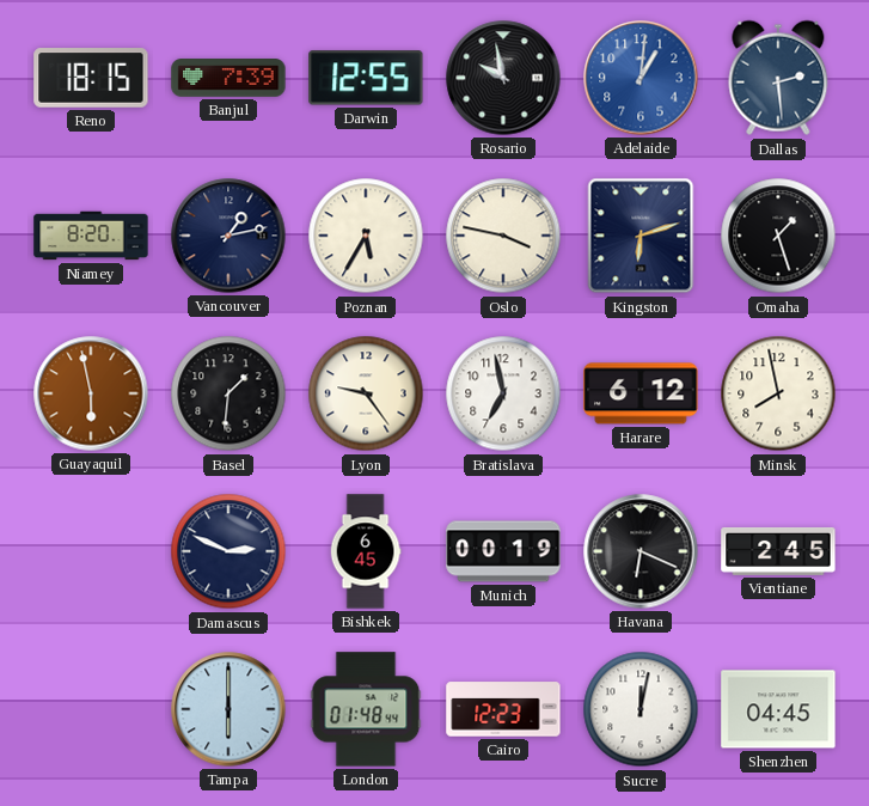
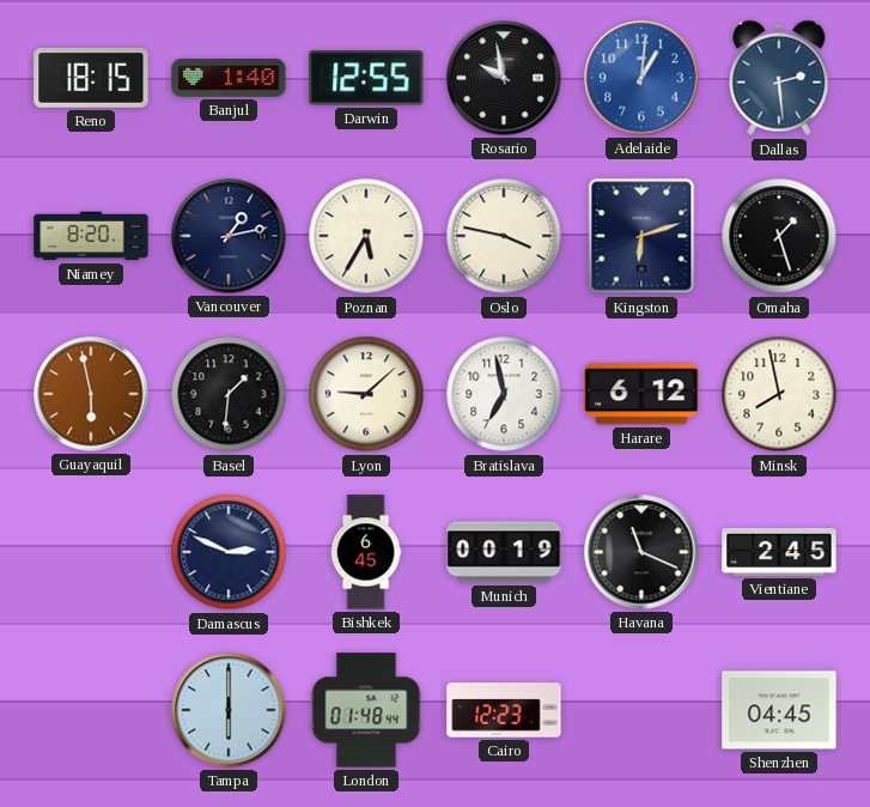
Banjul: 7:39 -> 1:40
Lyon: 9:24 -> 9:08
Havana: 6:19 -> 11:19
Sucre: 12:02 -> none
